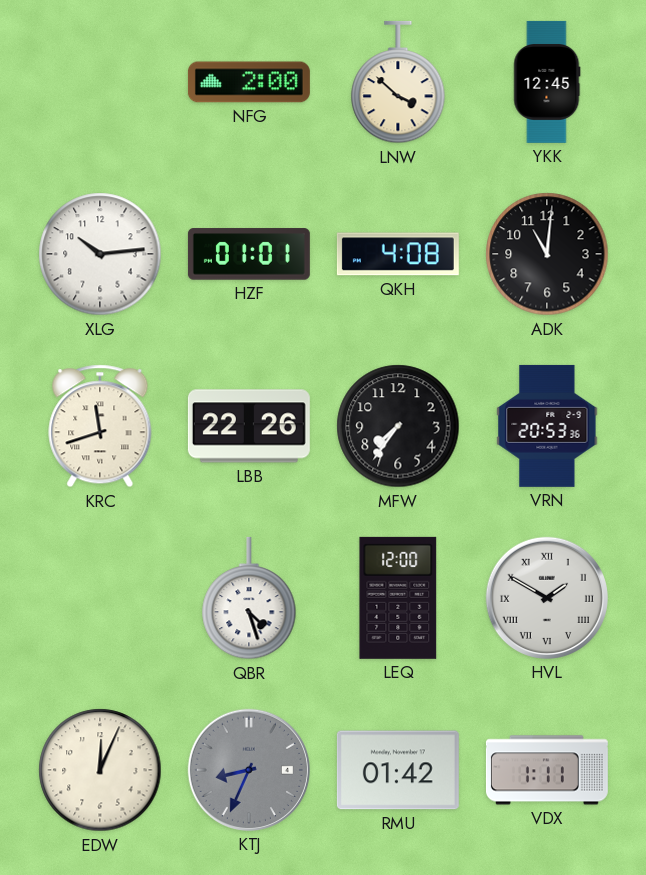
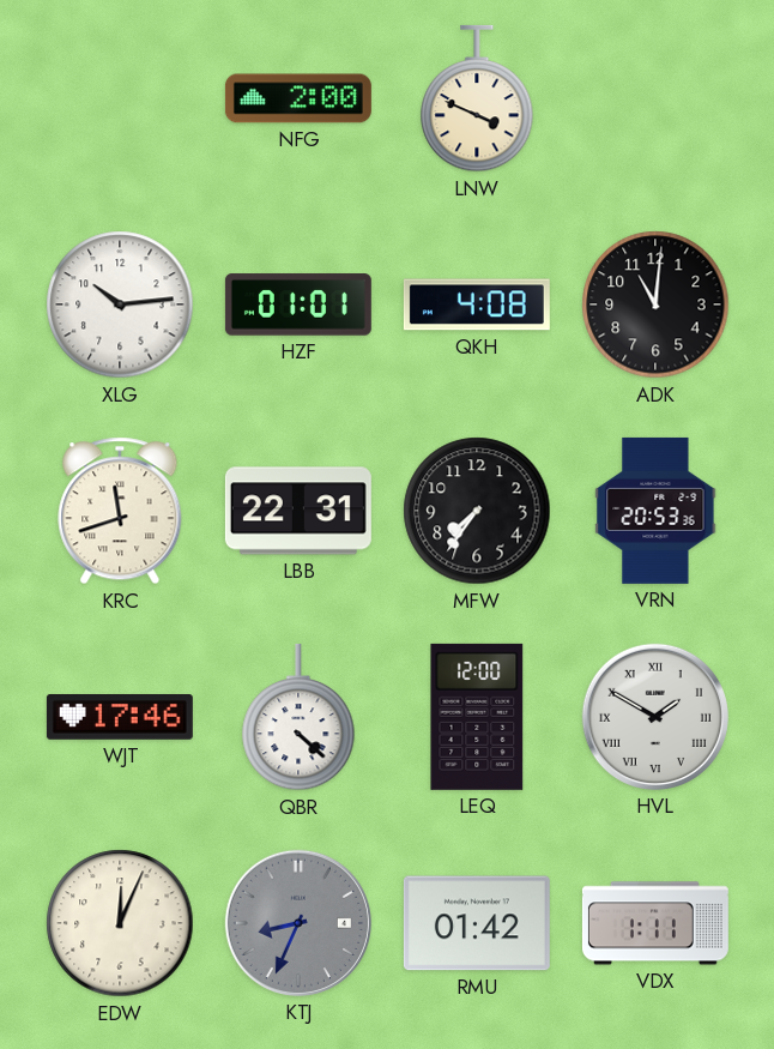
LNW: 3:52 -> 3:49
YKK: 12:45 -> none
LBB: 22:26 -> 22:31
WJT: none -> 17:46
QBR: 4:27 -> 4:22
